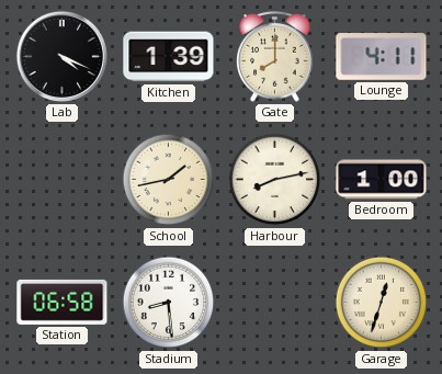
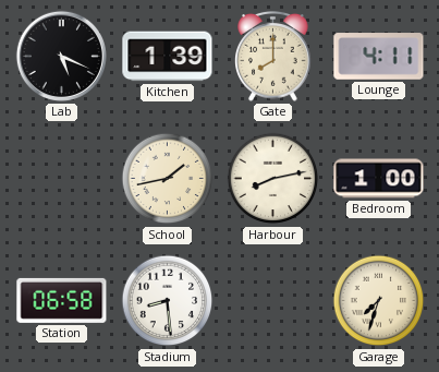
Lab: 4:19 -> 5:19
Garage: 12:33 -> 7:33
